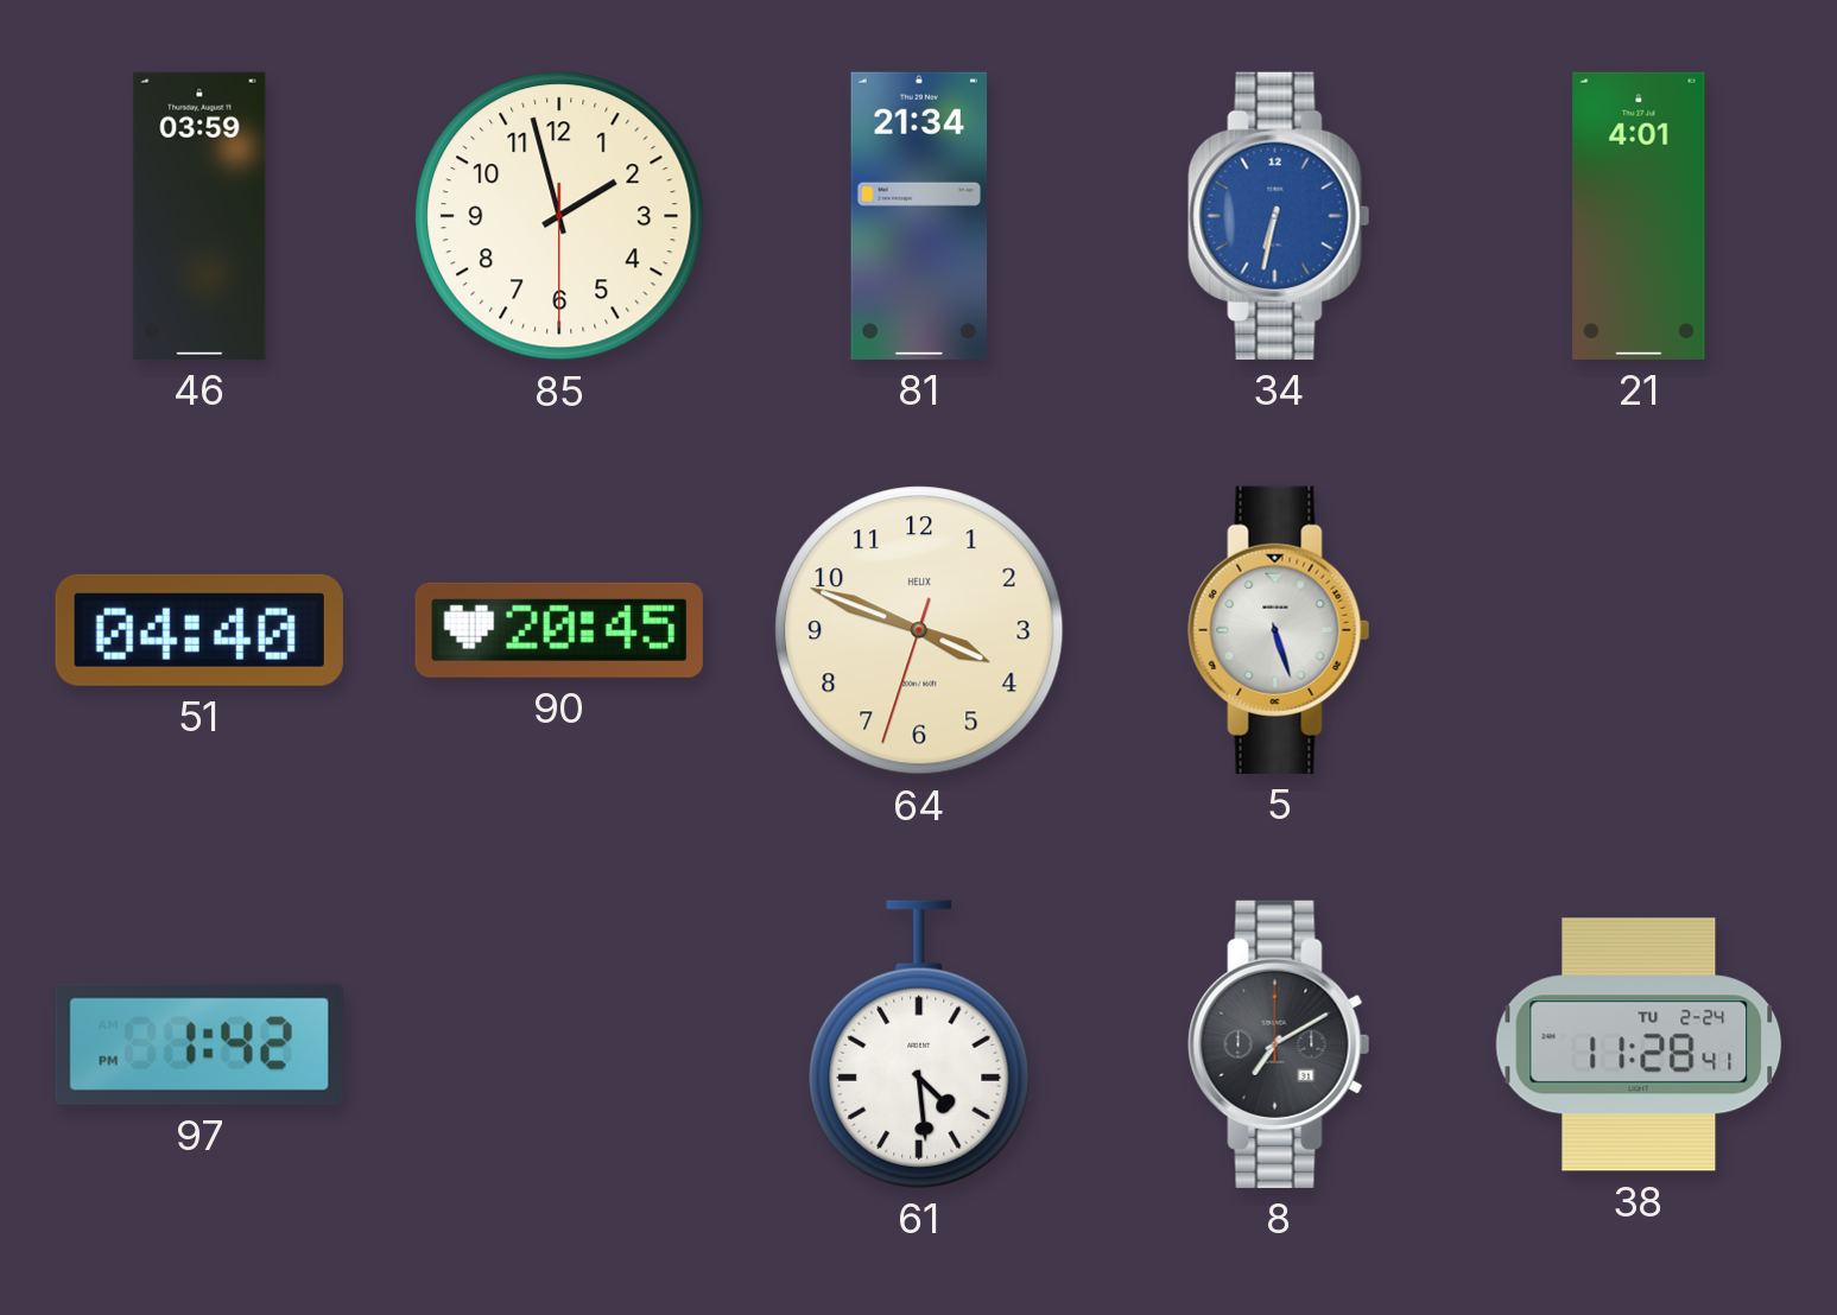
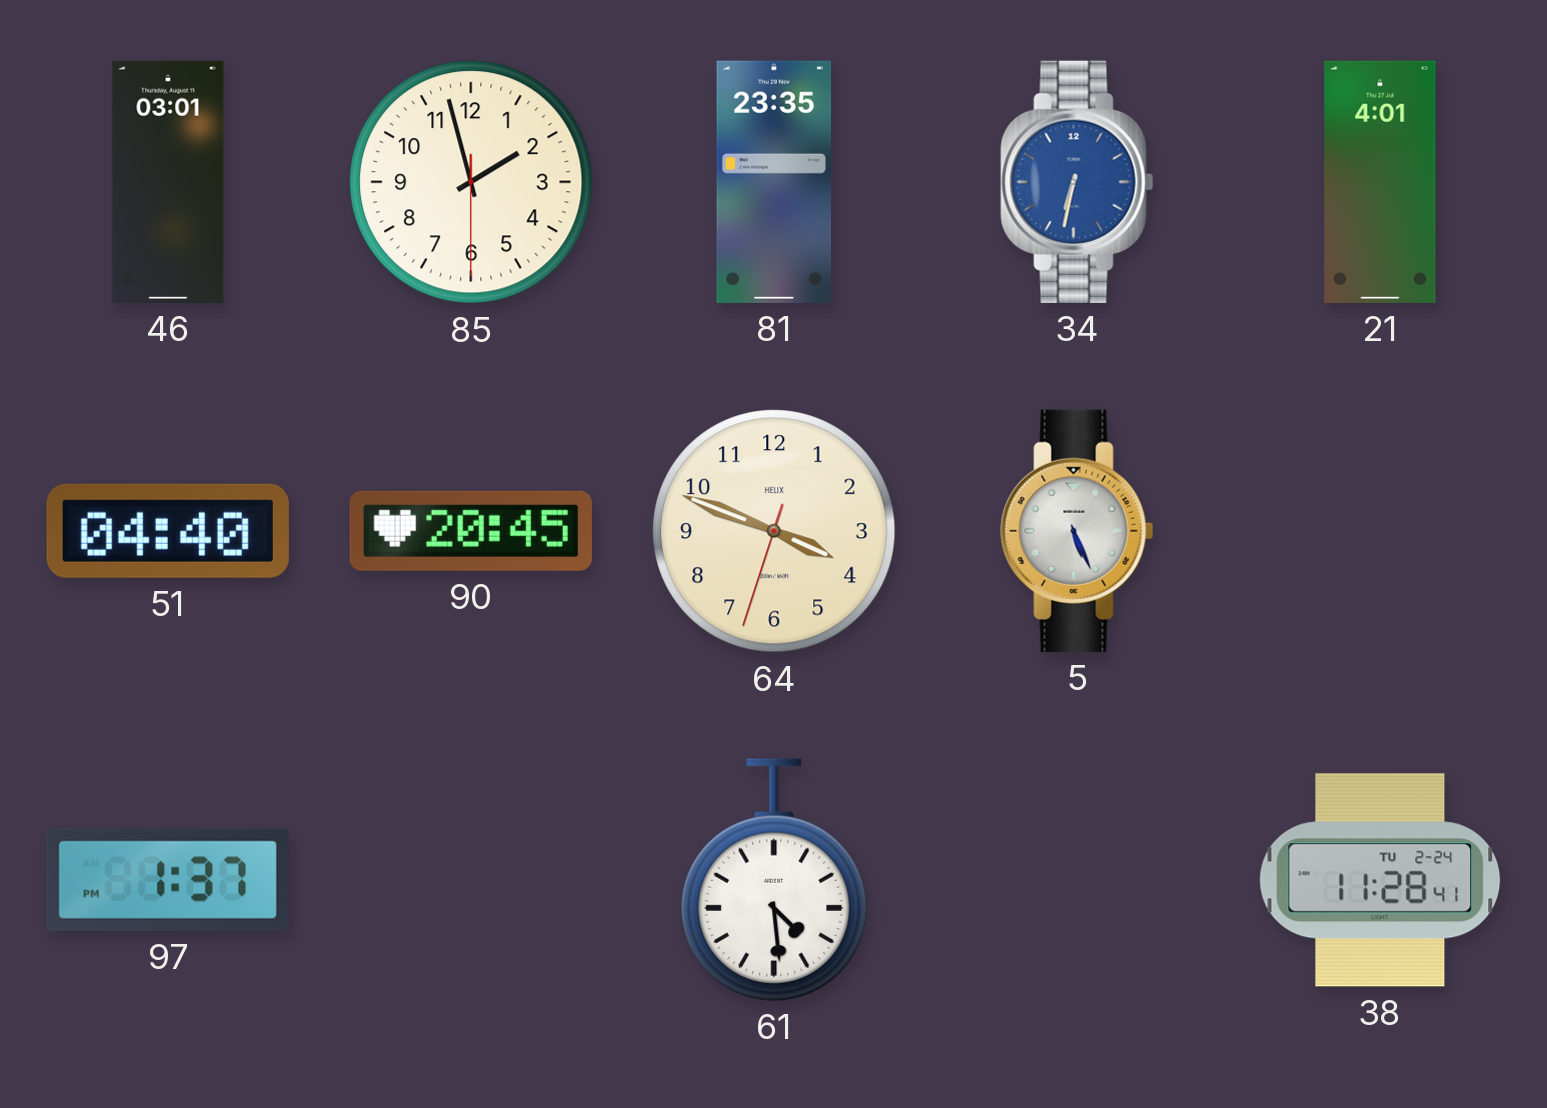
46: 03:59 -> 03:01
81: 21:34 -> 23:35
5: 5:27 -> 5:26
97: 1:42 -> 1:37
8: 7:10 -> none
